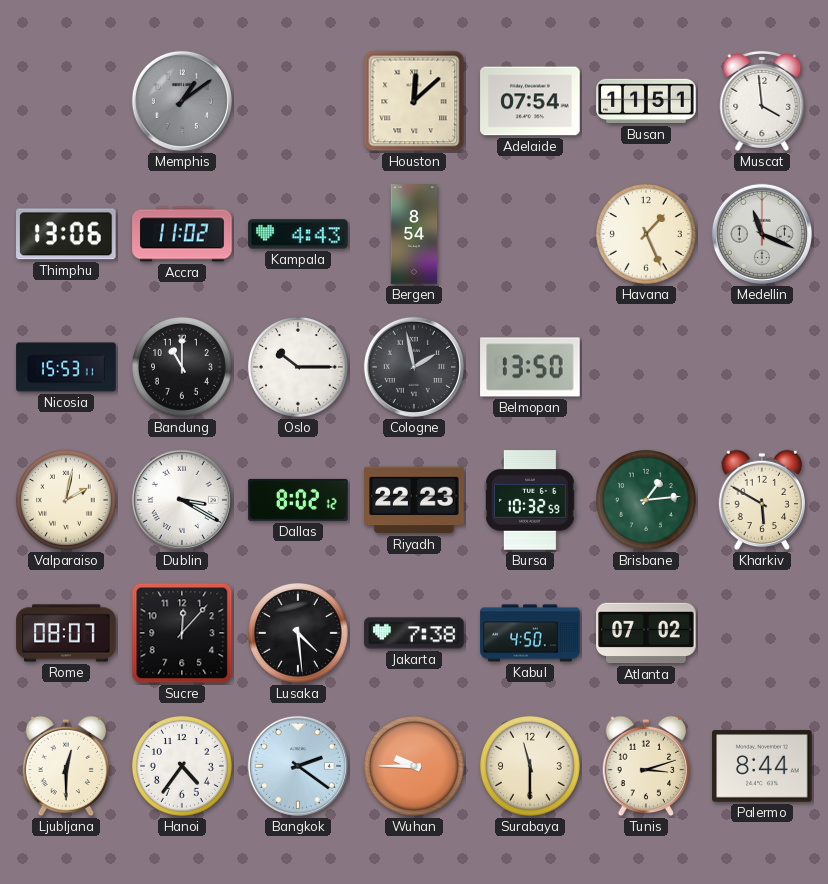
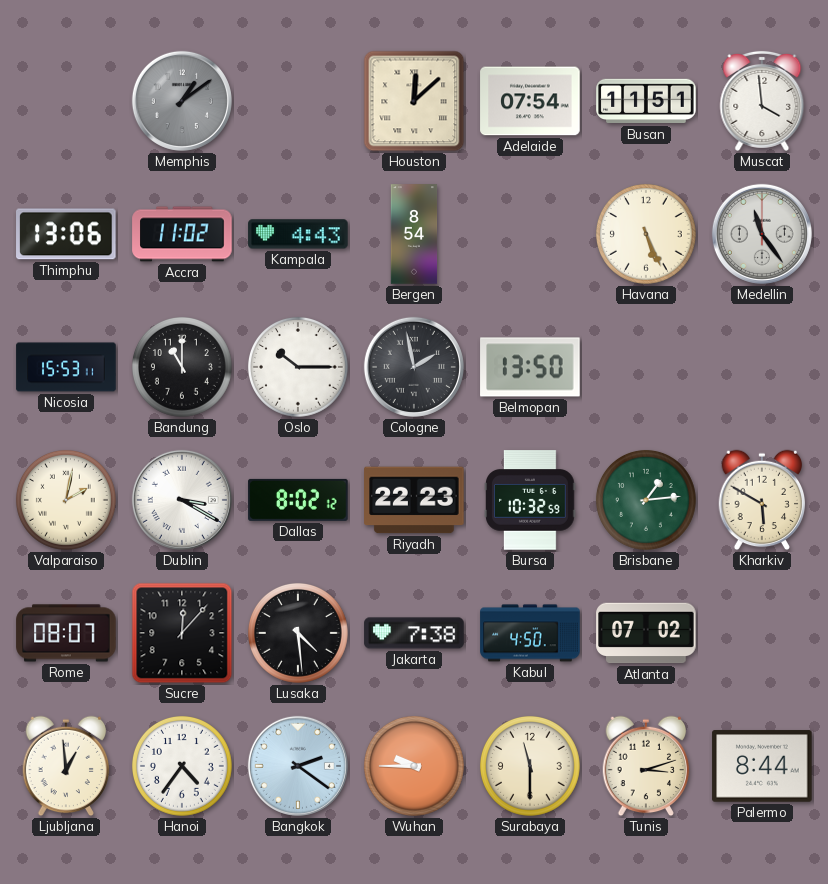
Havana: 1:26 -> 5:26
Medellin: 11:19 -> 11:24
Ljubljana: 12:30 -> 12:59
